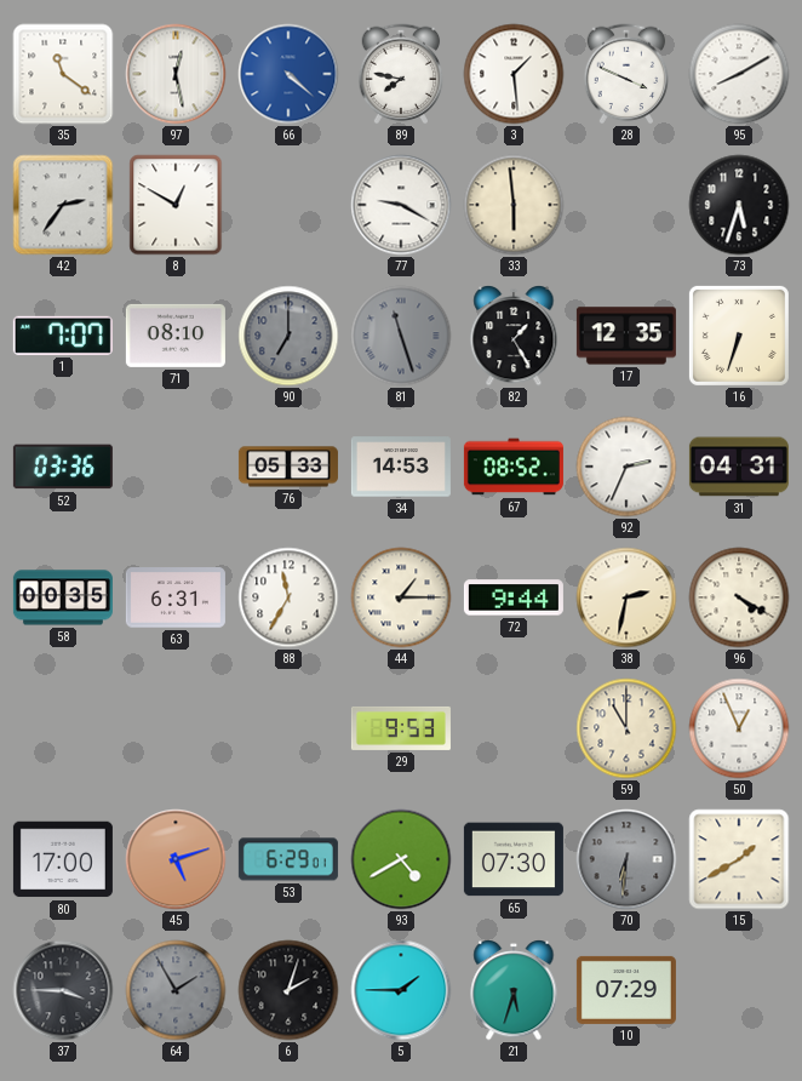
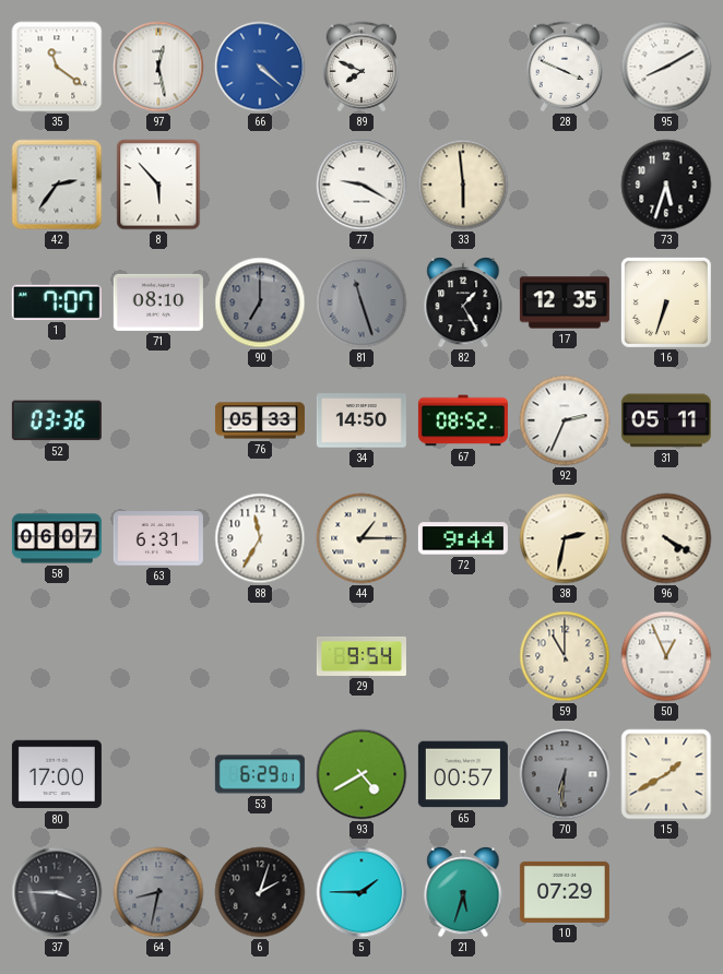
89: 7:47 -> 7:49
3: 1:29 -> none
8: 12:50 -> 5:53
34: 14:53 -> 14:50
31: 04:31 -> 05:11
58: 00:35 -> 06:07
29: 9:53 -> 9:54
45: 5:12 -> none
65: 07:30 -> 00:57
64: 1:55 -> 8:32
